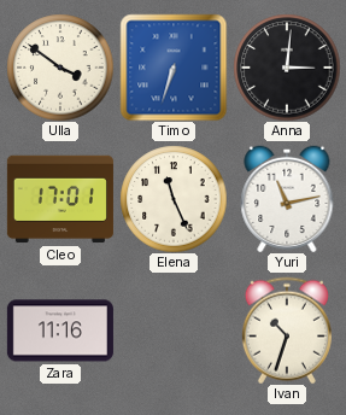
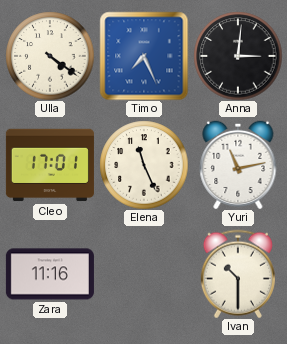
Ulla: 3:51 -> 4:21
Timo: 6:33 -> 7:26
Ivan: 10:33 -> 10:30
